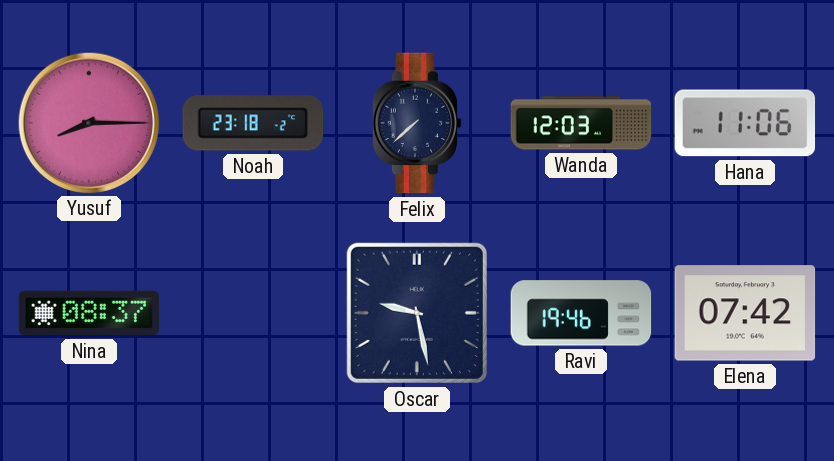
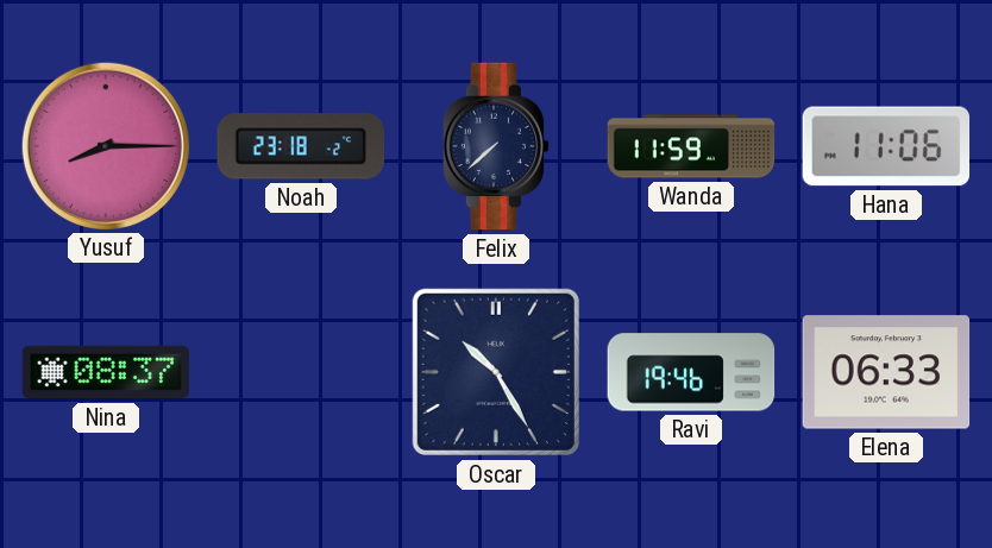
Wanda: 12:03 -> 11:59
Oscar: 9:28 -> 10:25
Elena: 07:42 -> 06:33
